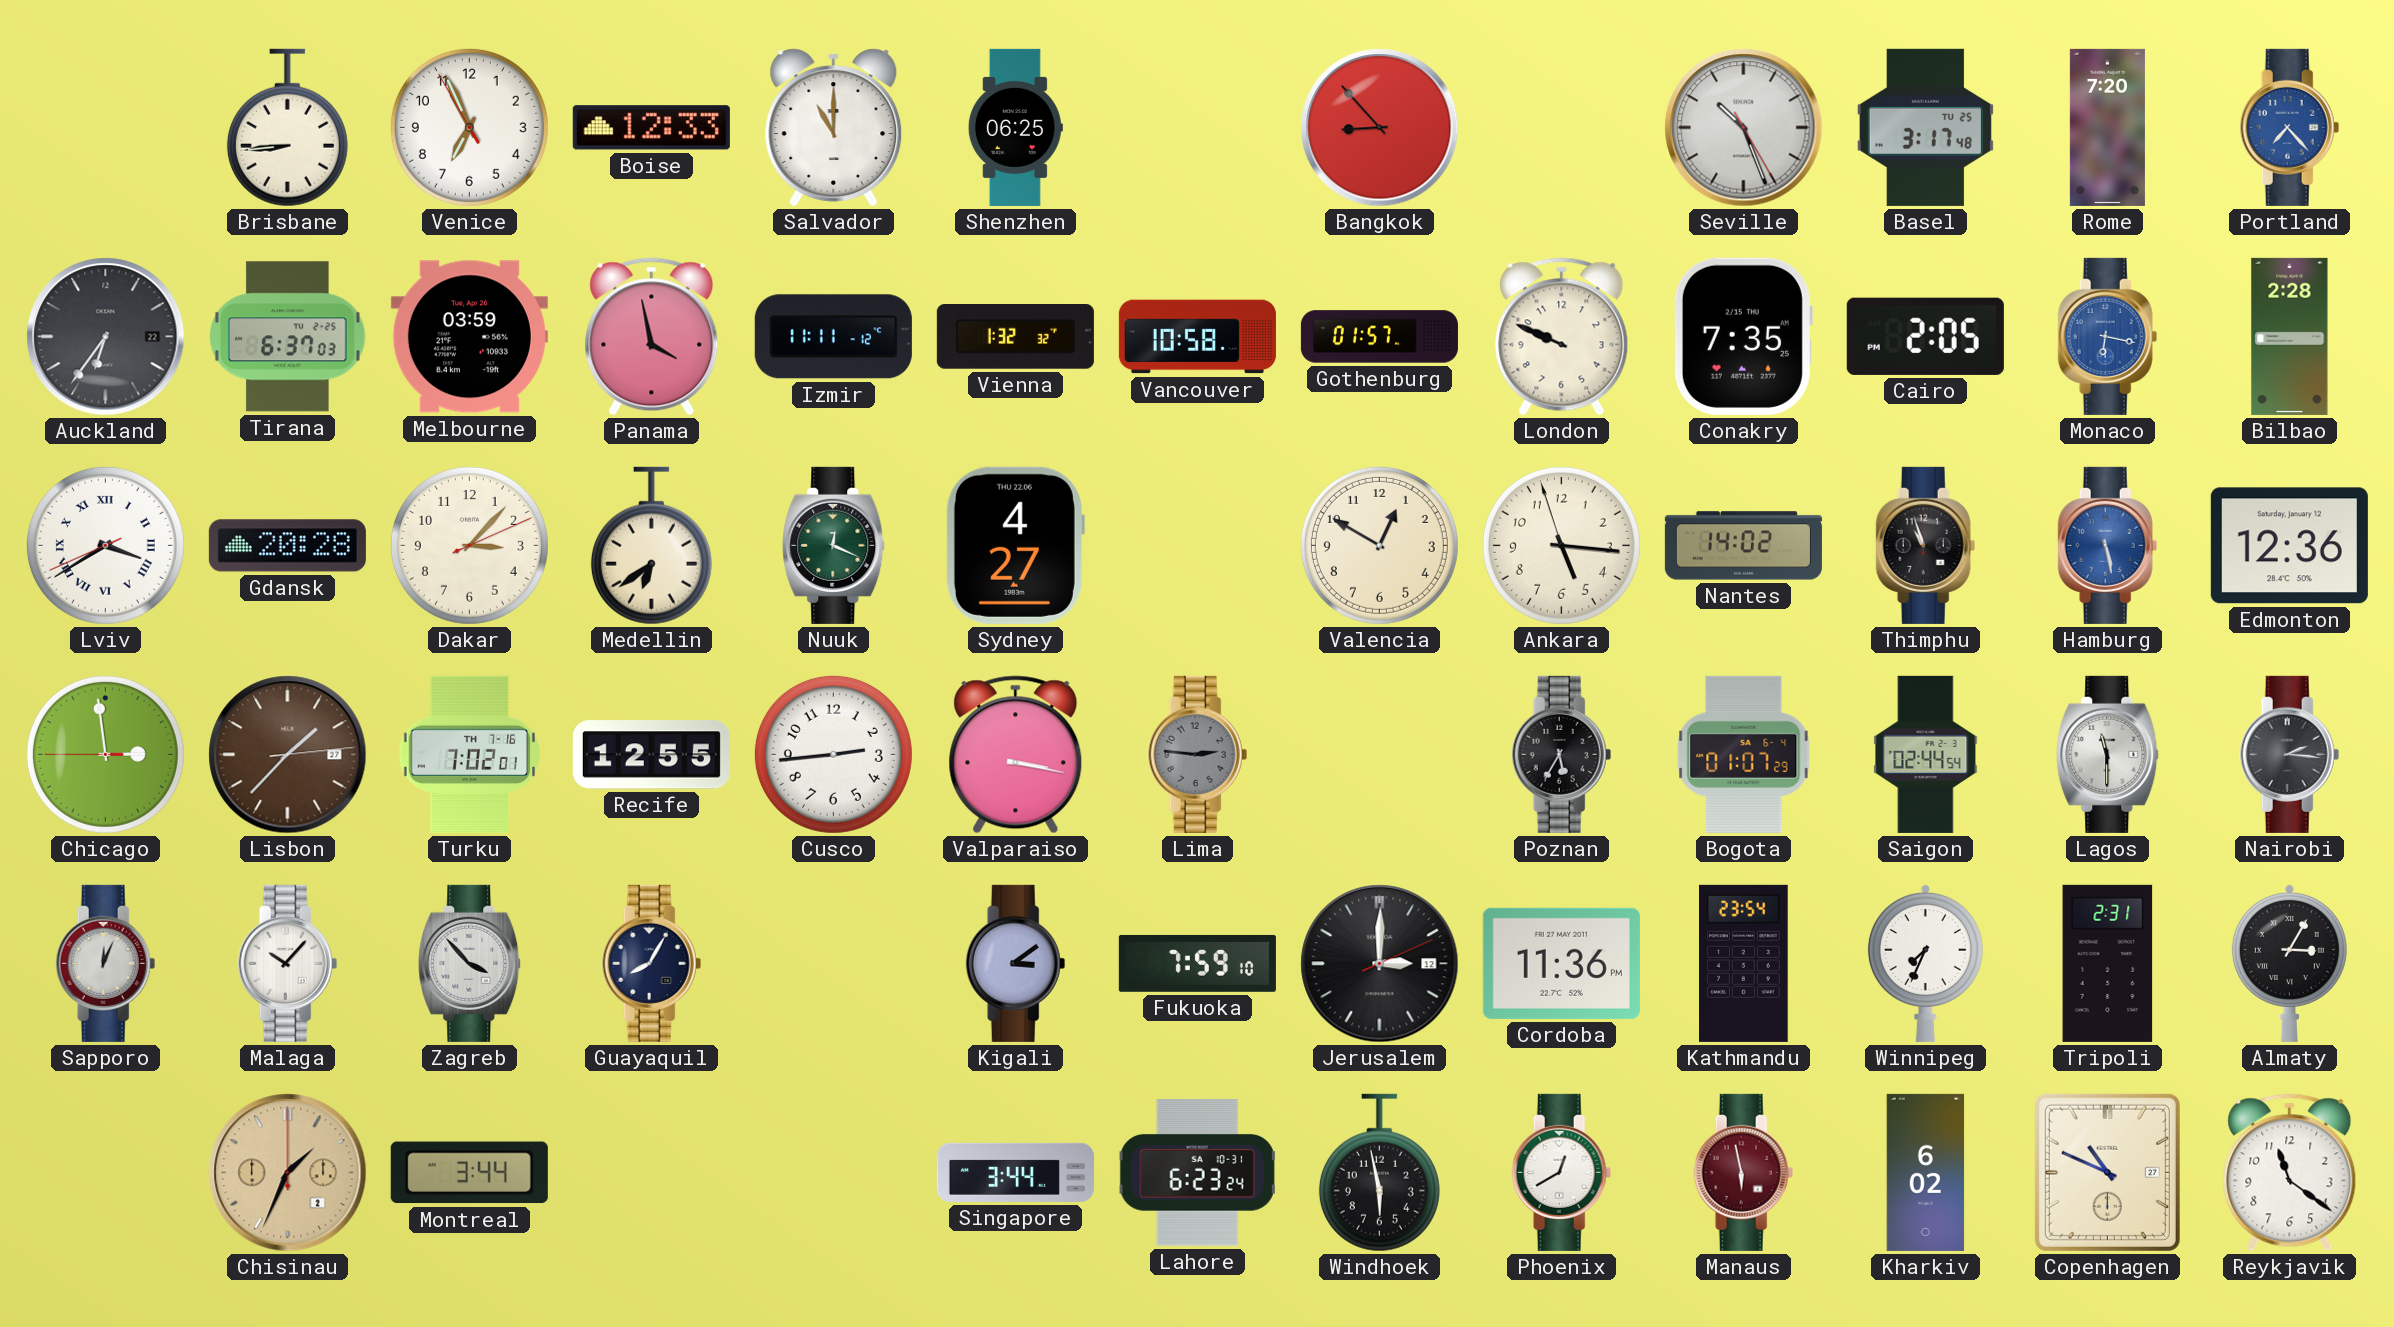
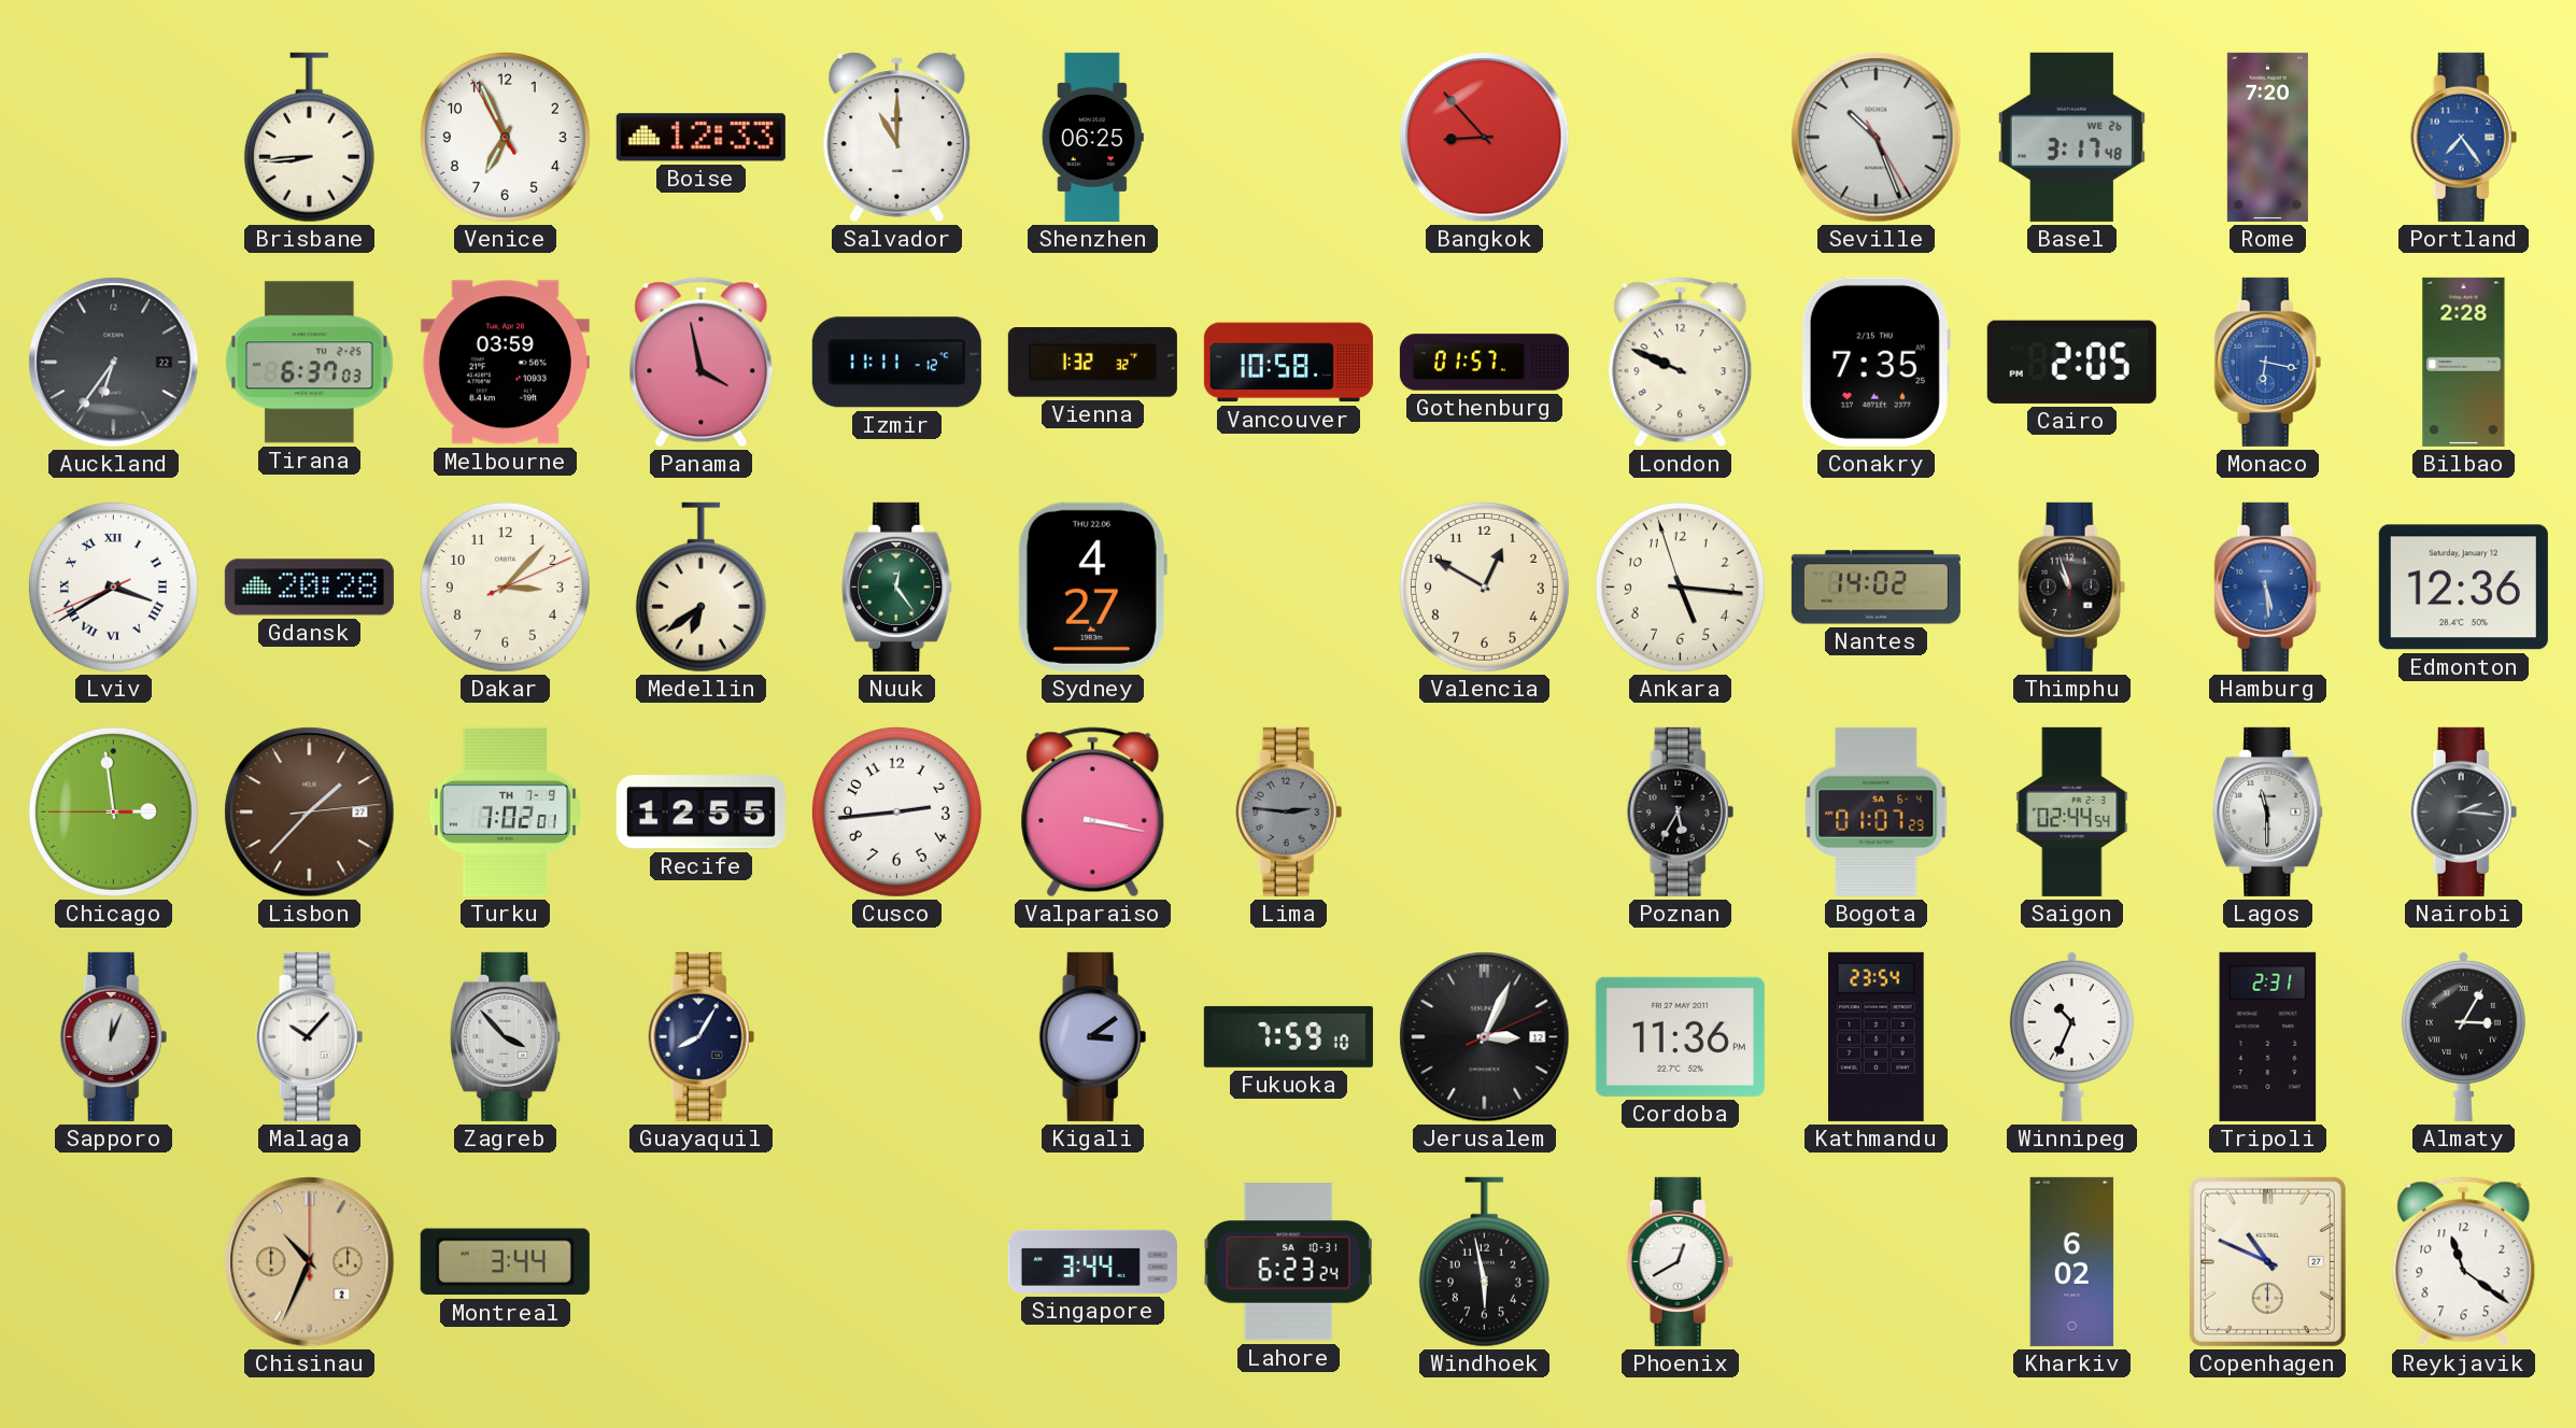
Basel date: TU 25 -> WE 26
Portland: 7:23 -> 7:24
Nuuk: 12:19 -> 12:24
Hamburg: 5:28 -> 5:29
Turku date: TH 7-16 -> TH 7-9
Jerusalem: 3:00 -> 3:04
Winnipeg: 7:34 -> 10:34
Chisinau: 1:34 -> 10:34
Manaus: 5:58 -> none
